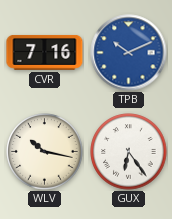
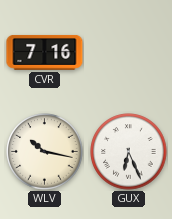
TPB: 10:11 -> none
GUX: 6:24 -> 6:26
